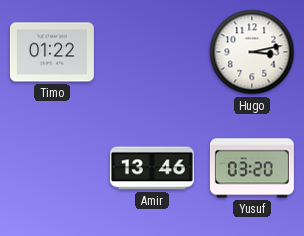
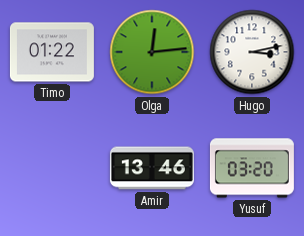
Olga: none -> 12:14
